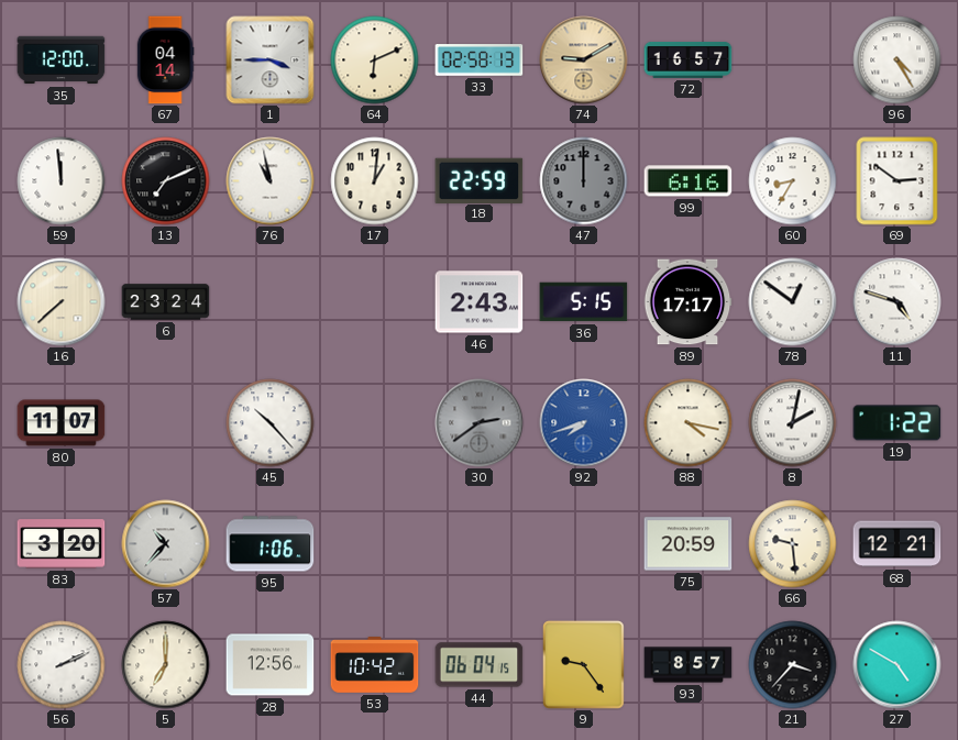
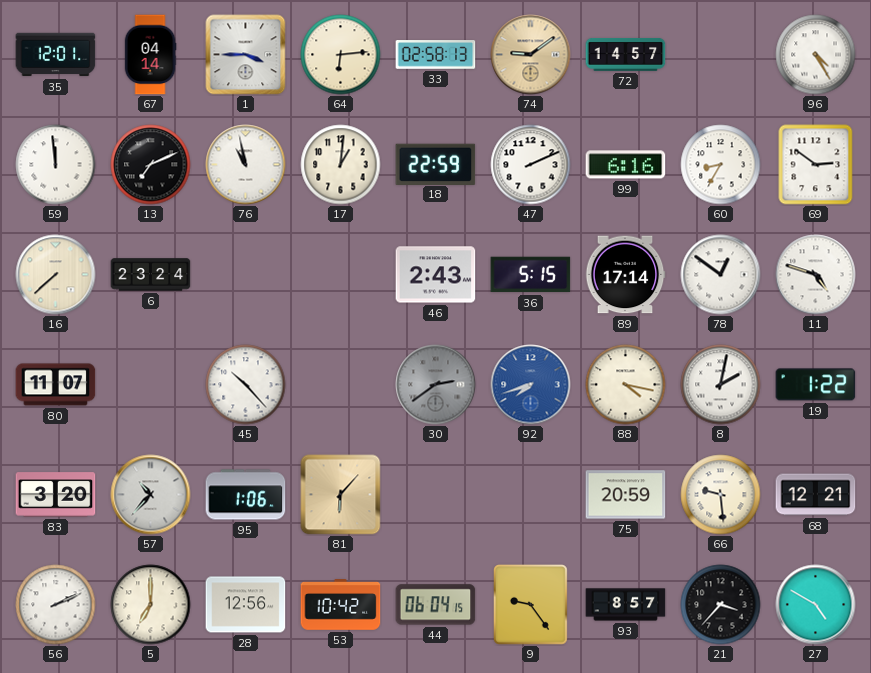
35: 12:00 -> 12:01
64: 6:11 -> 6:14
74: 9:10 -> 9:09
72: 16:57 -> 14:57
47: 12:00 -> 2:11
47 dial: grey -> white
89: 17:17 -> 17:14
81: none -> 6:07
